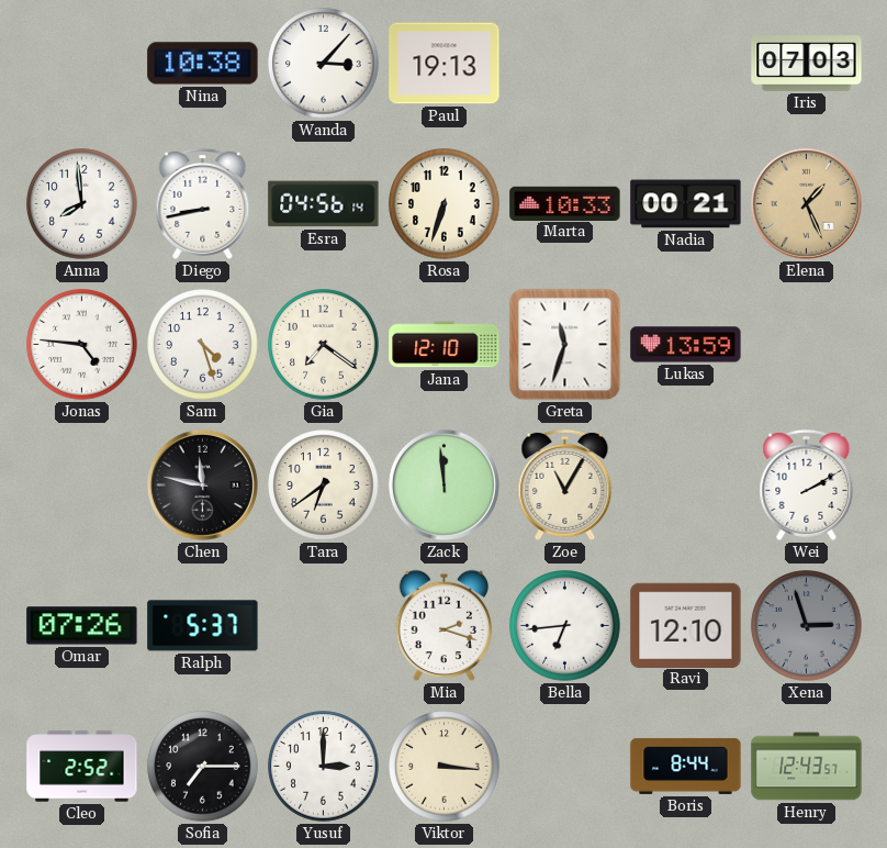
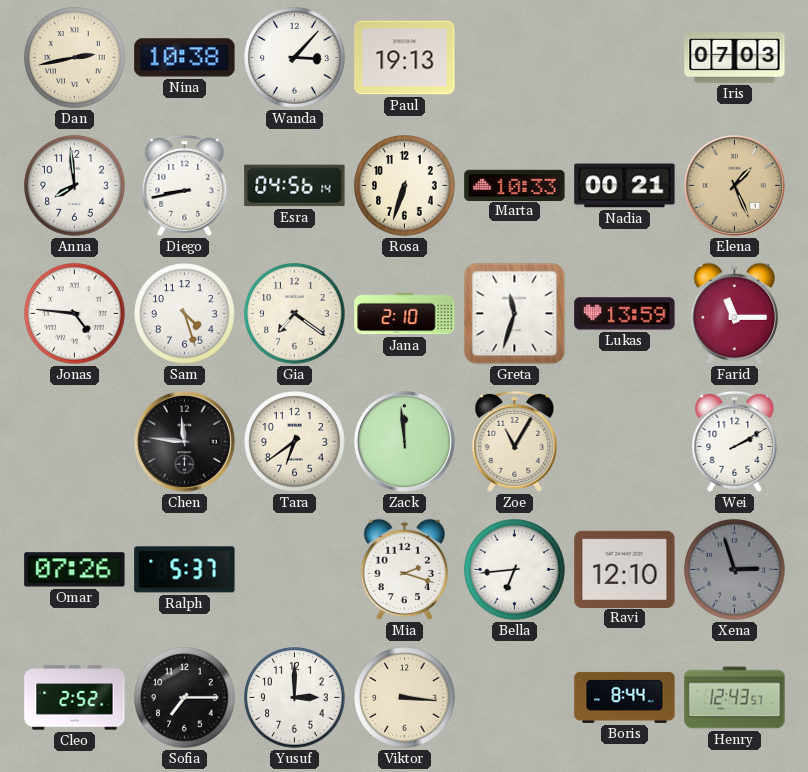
Dan: none -> 2:43
Jana: 12:10 -> 2:10
Farid: none -> 11:15
Chen: 11:47 -> 11:46
